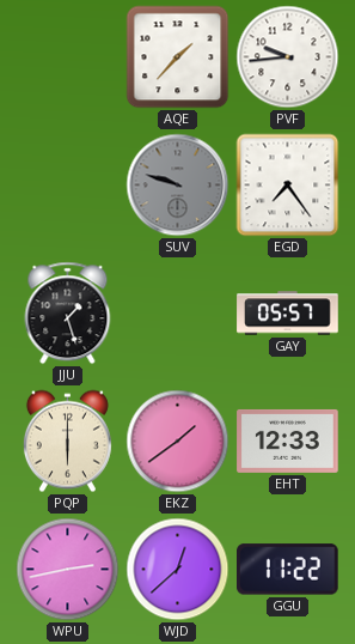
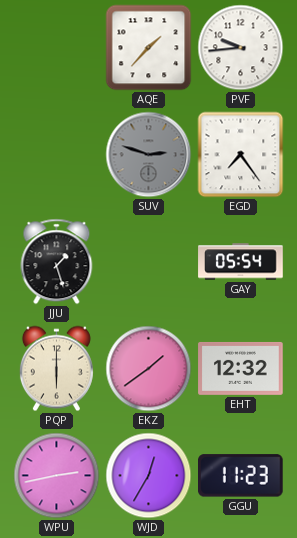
SUV: 9:48 -> 2:48
GAY: 05:57 -> 05:54
EHT: 12:33 -> 12:32
WJD: 12:38 -> 12:35
GGU: 11:22 -> 11:23
